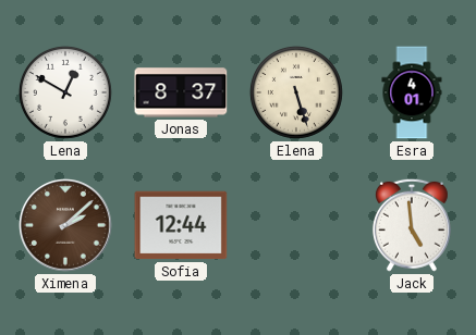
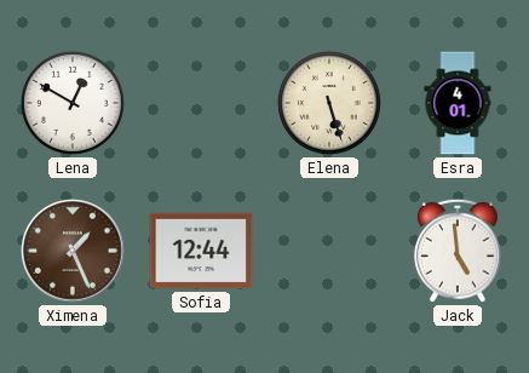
Jonas: 8:37 -> none
Ximena: 2:08 -> 1:26
